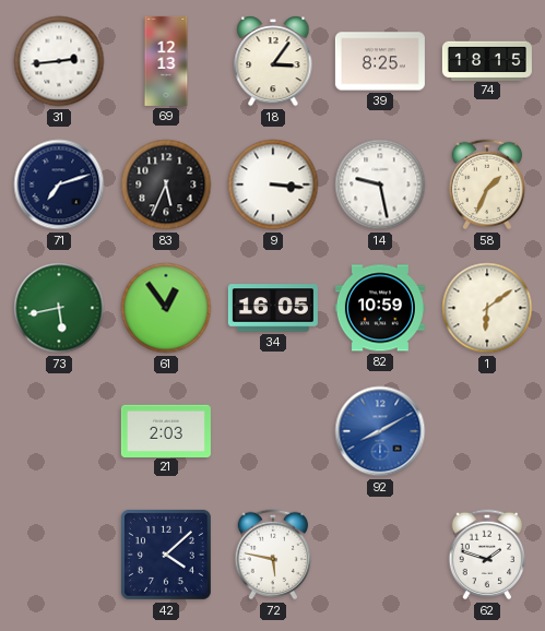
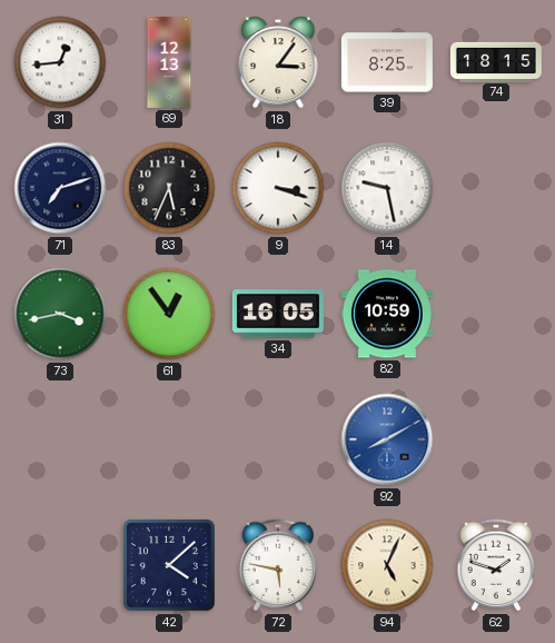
31: 2:44 -> 12:44
9: 3:16 -> 3:18
58: 1:34 -> none
73: 5:43 -> 3:43
1: 6:09 -> none
21: 2:03 -> none
94: none -> 5:04
